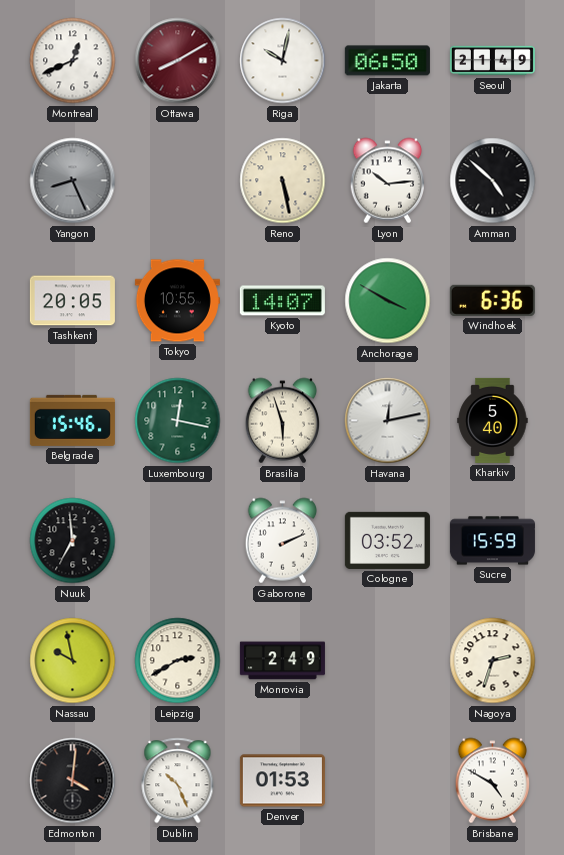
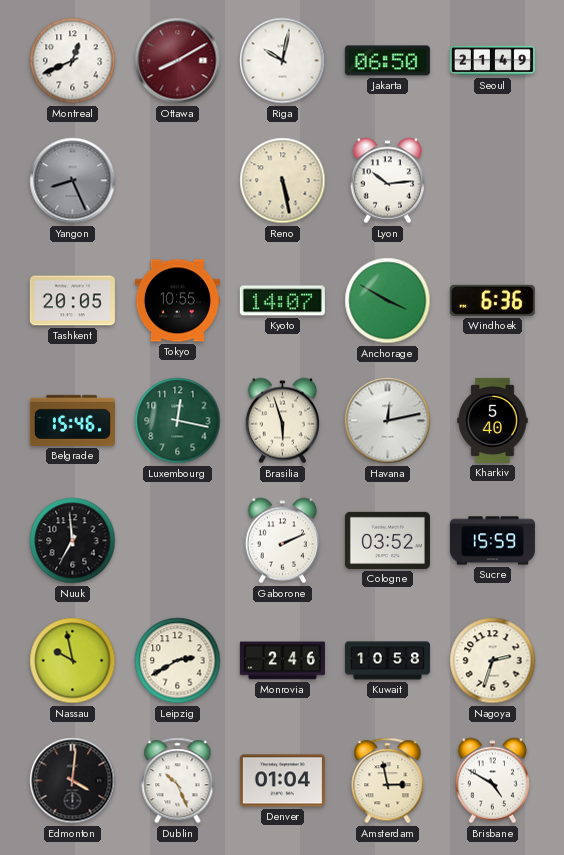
Amman: 4:52 -> none
Monrovia: 2:49 -> 2:46
Kuwait: none -> 10:58
Denver: 01:53 -> 01:04
Amsterdam: none -> 2:58
